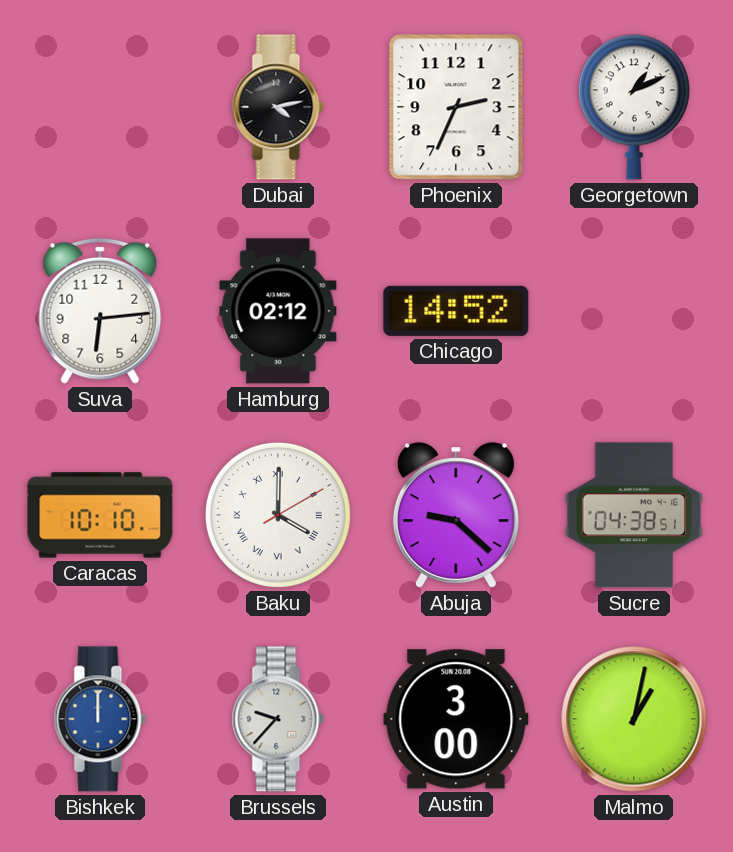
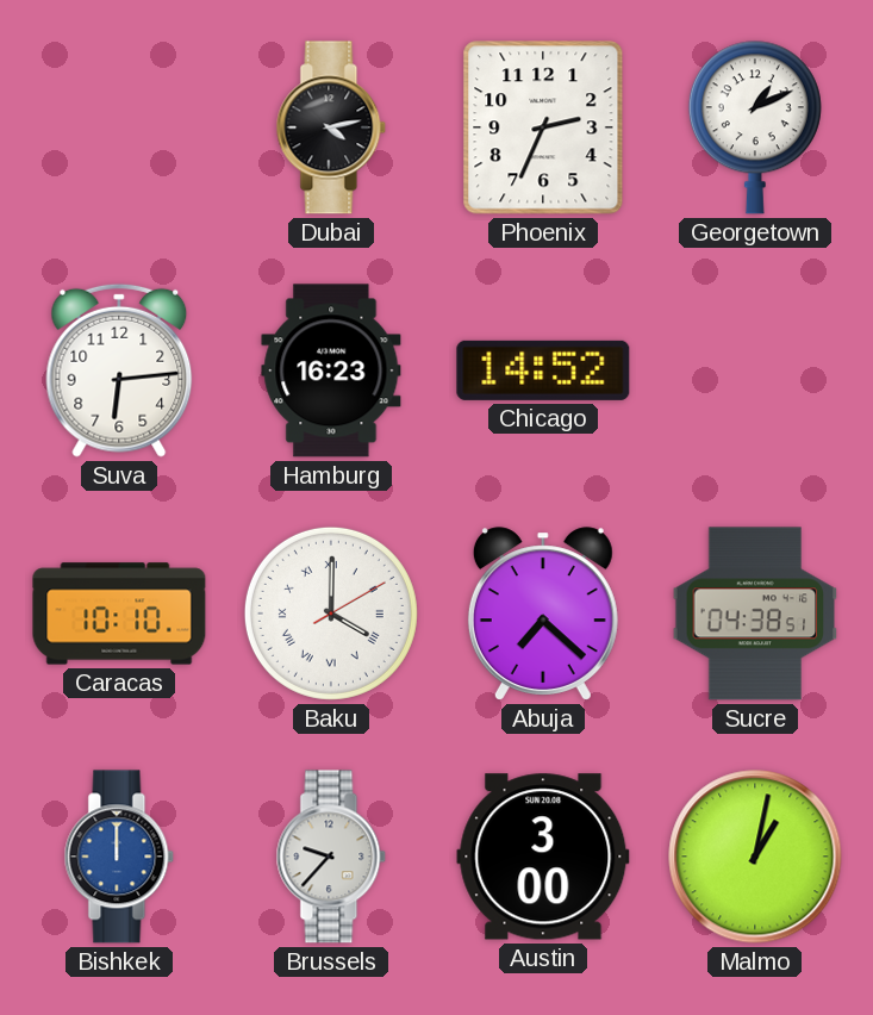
Hamburg: 02:12 -> 16:23
Abuja: 9:22 -> 7:22
